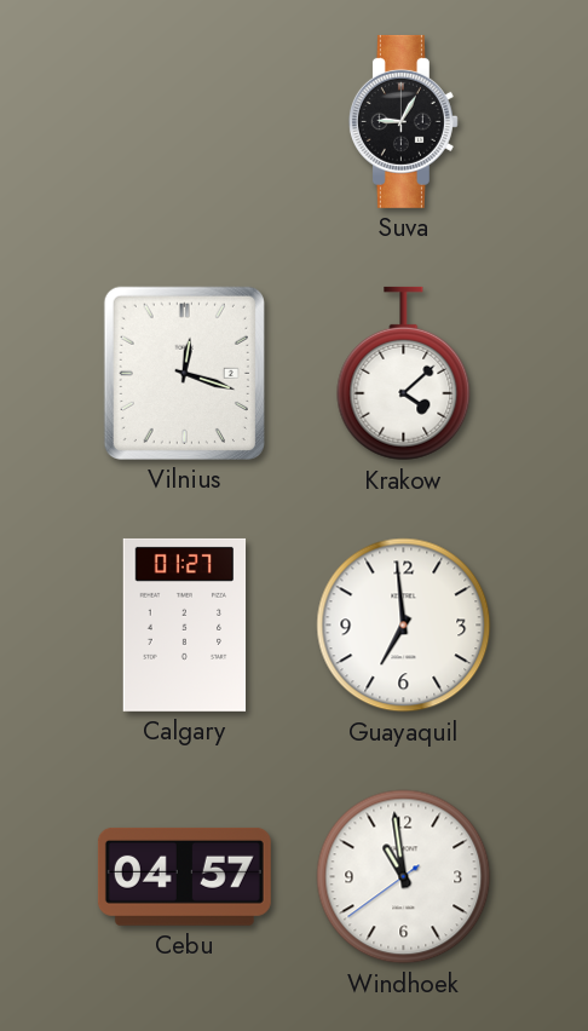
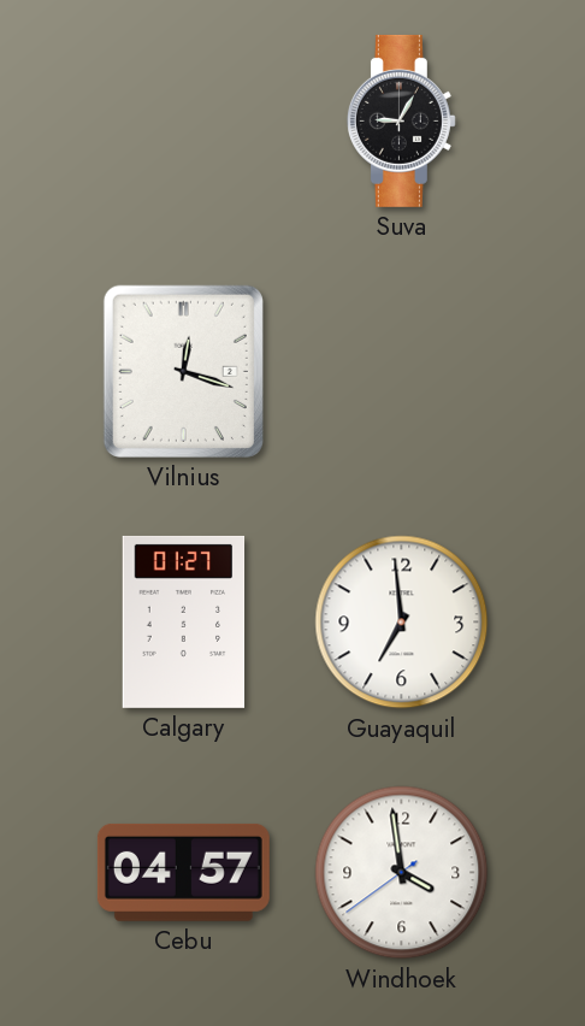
Krakow: 4:08 -> none
Windhoek: 10:58 -> 3:58
